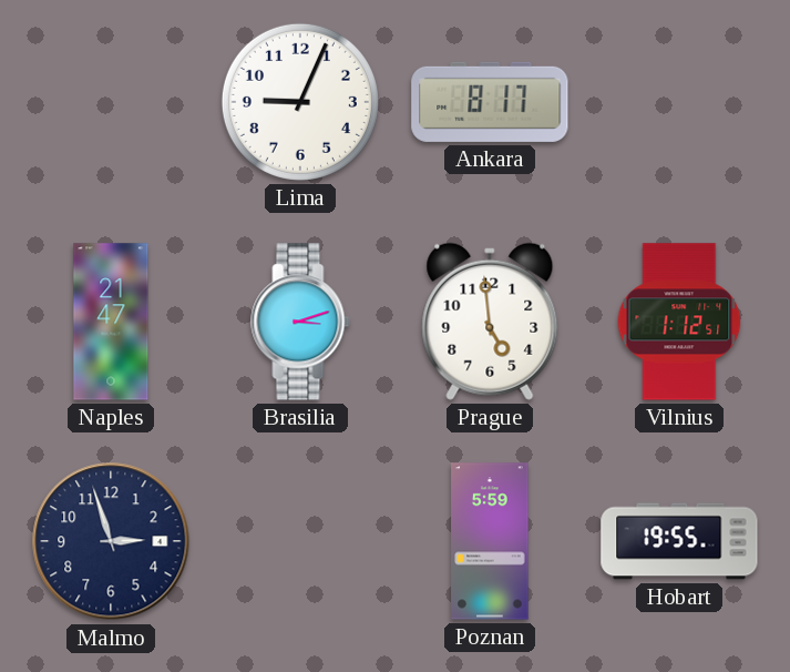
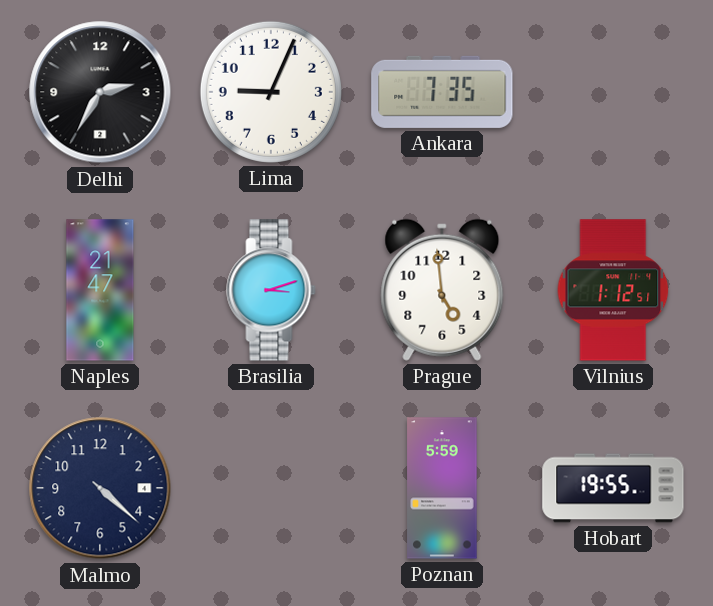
Delhi: none -> 2:35
Ankara: 8:17 -> 7:35
Malmo: 2:57 -> 4:22
